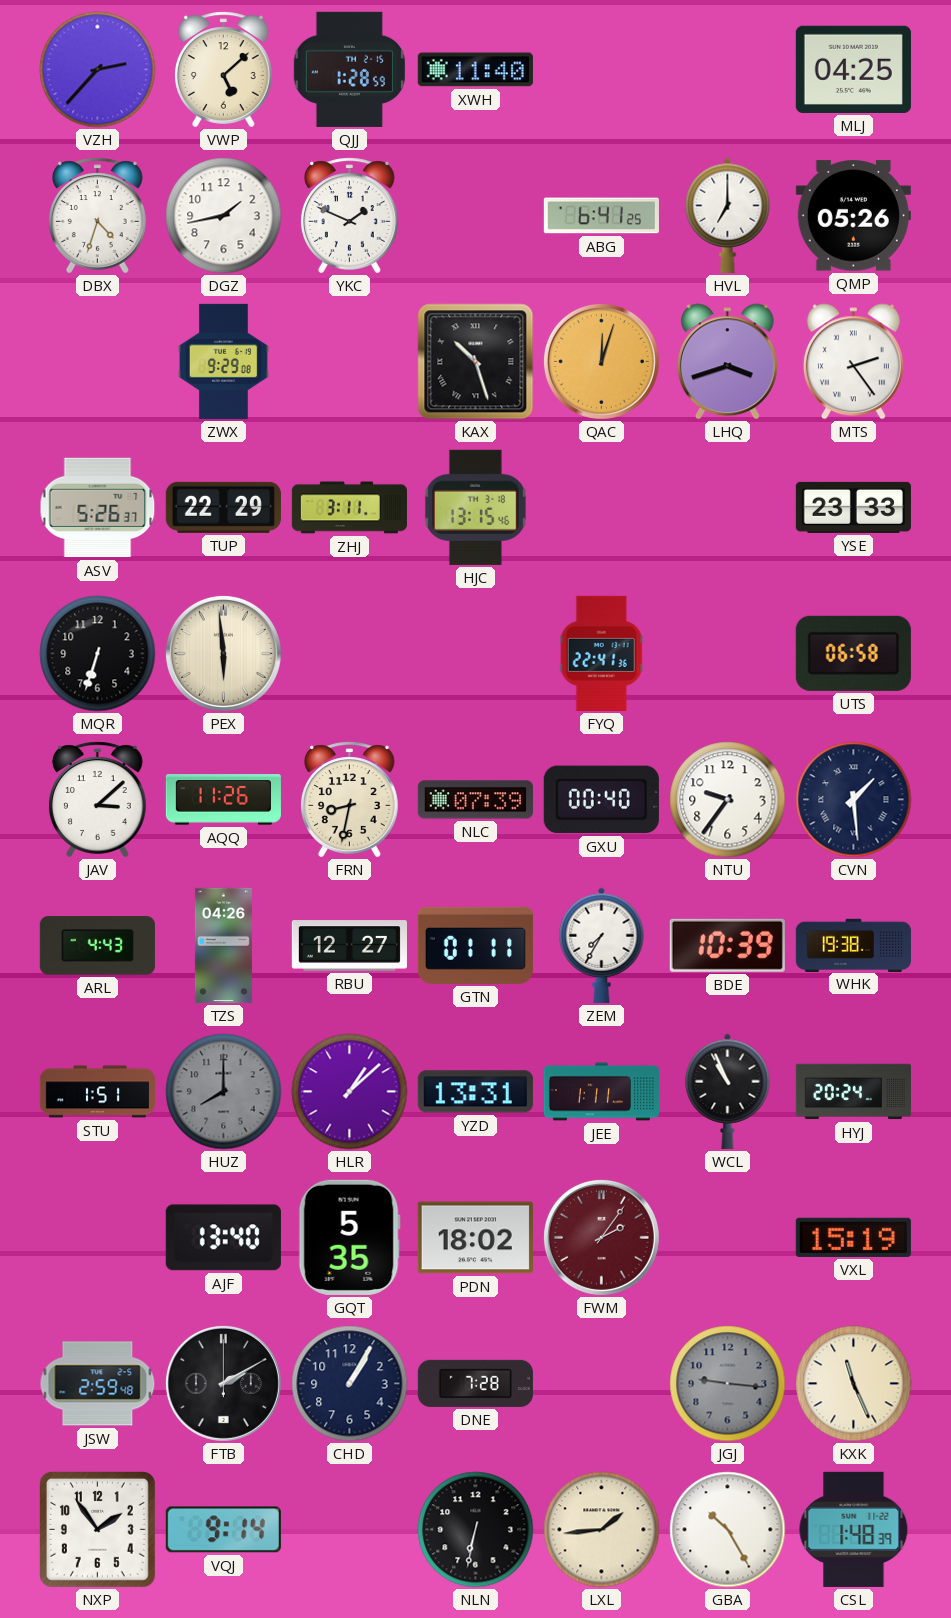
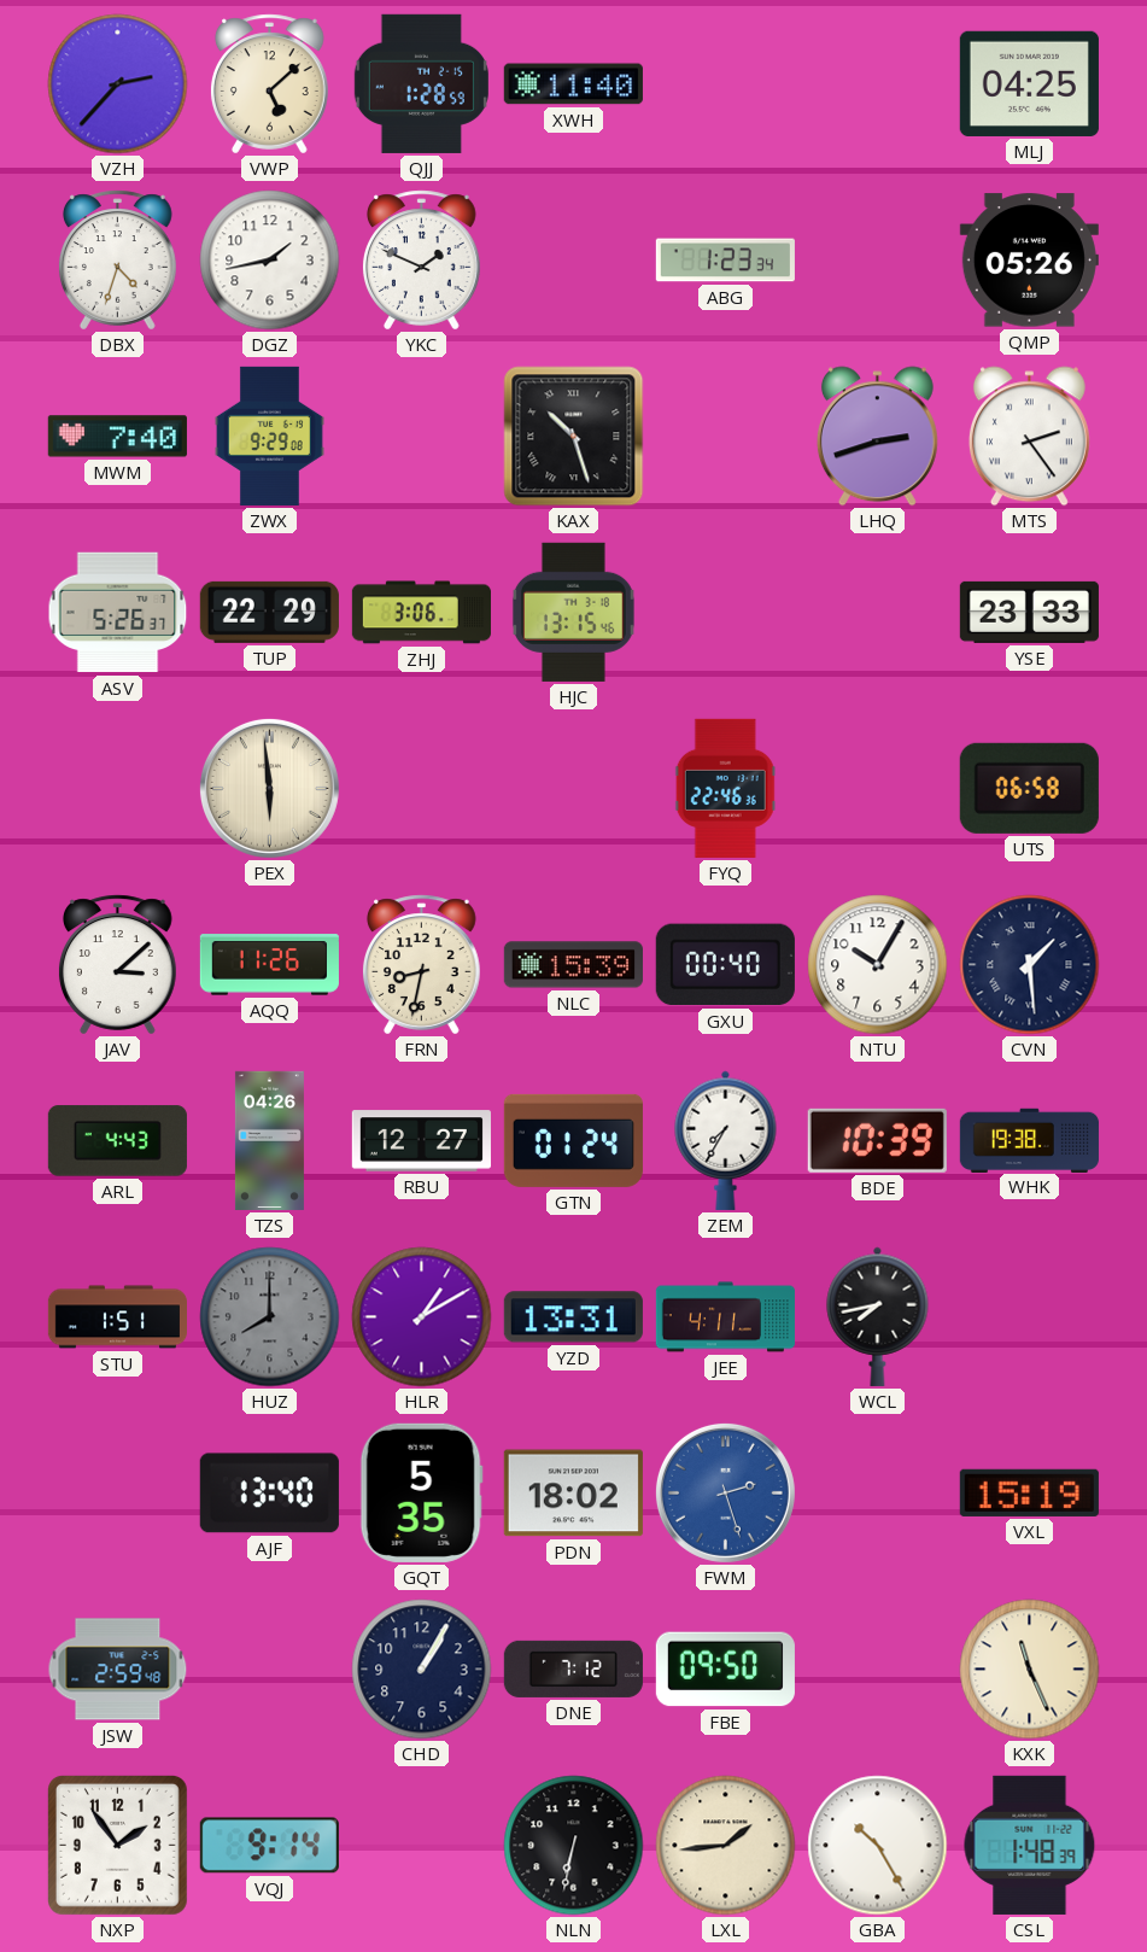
ABG: 6:41 -> 1:23
HVL: 7:00 -> none
MWM: none -> 7:40
QAC: 12:03 -> none
LHQ: 3:42 -> 2:42
ZHJ: 3:11 -> 3:06
MQR: 6:33 -> none
FYQ: 22:41 -> 22:46
NLC: 07:39 -> 15:39
NTU: 9:36 -> 10:05
GTN: 01:11 -> 01:24
HLR: 1:08 -> 1:10
JEE: 1:11 -> 4:11
WCL: 10:56 -> 7:43
HYJ: 20:24 -> none
FWM: 2:06 -> 2:27
FWM dial: burgundy -> blue
FTB: 2:10 -> none
DNE: 7:28 -> 7:12
FBE: none -> 09:50
JGJ: 9:16 -> none
